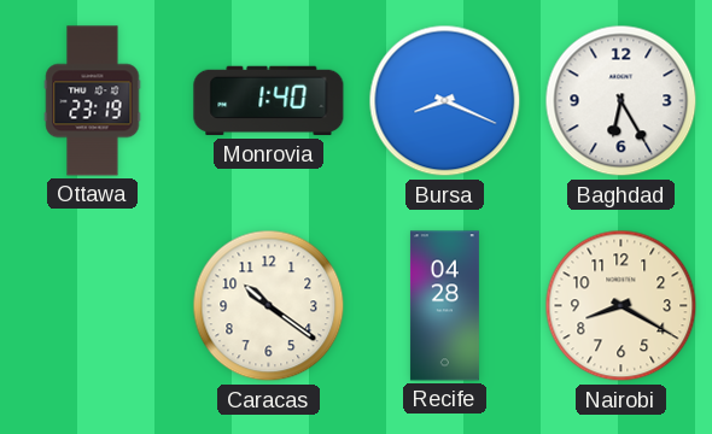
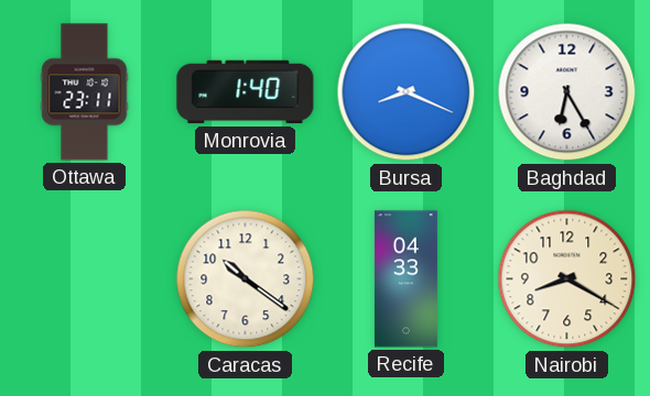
Ottawa: 23:19 -> 23:11
Recife: 04:28 -> 04:33
